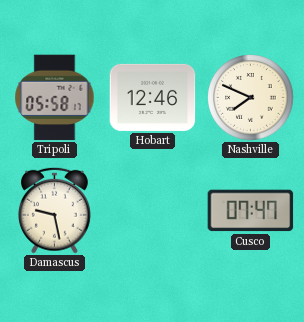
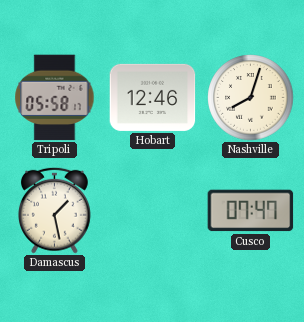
Nashville: 7:49 -> 8:03
Damascus: 9:28 -> 1:28
